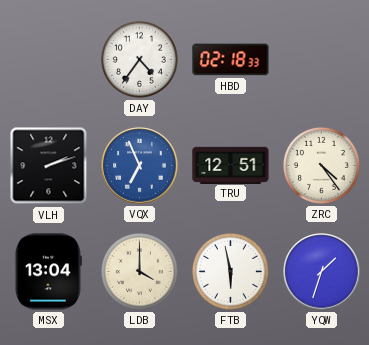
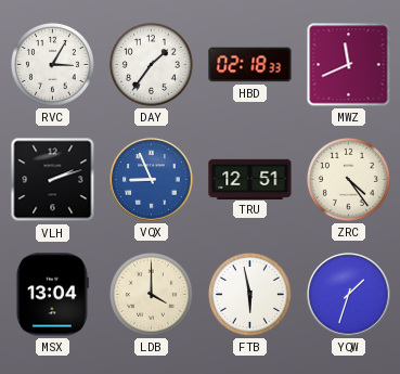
RVC: none -> 3:05
DAY: 4:36 -> 1:36
MWZ: none -> 11:41
VQX: 6:56 -> 8:56
